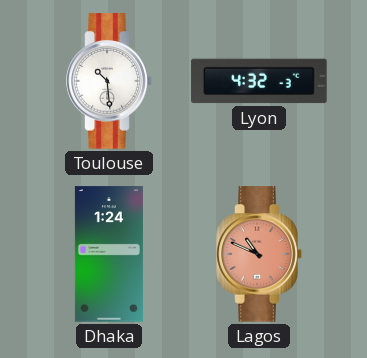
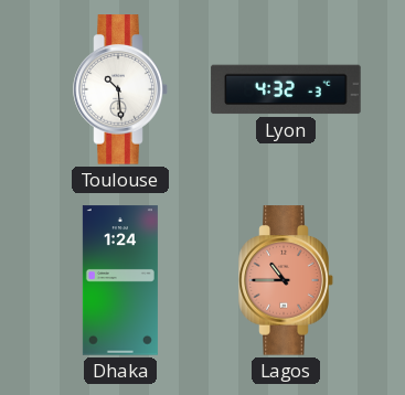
Lagos: 10:49 -> 10:45
